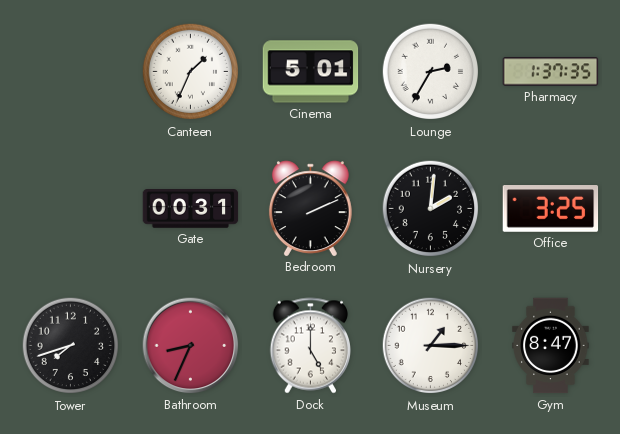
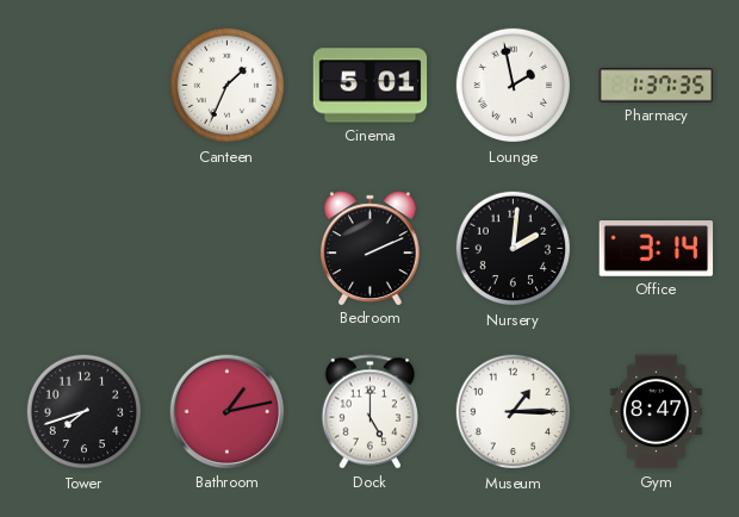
Lounge: 2:35 -> 1:58
Gate: 00:31 -> none
Office: 3:25 -> 3:14
Bathroom: 8:34 -> 1:13
